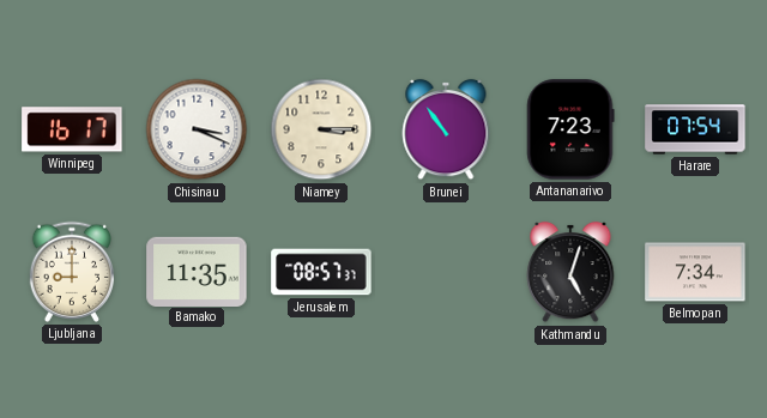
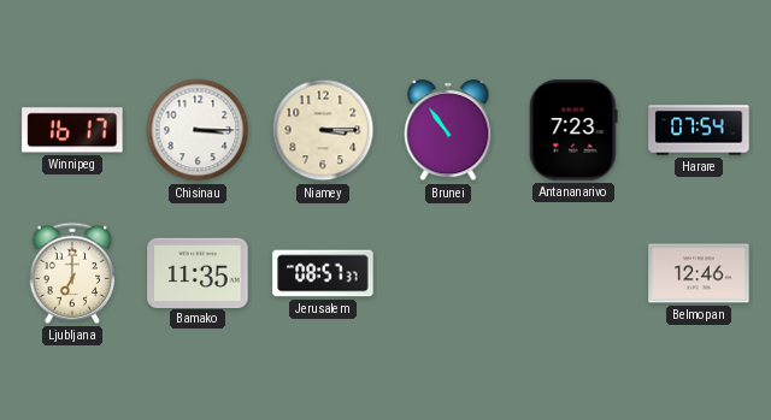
Chisinau: 3:19 -> 3:15
Ljubljana: 9:00 -> 7:00
Kathmandu: 5:03 -> none
Belmopan: 7:34 -> 12:46
